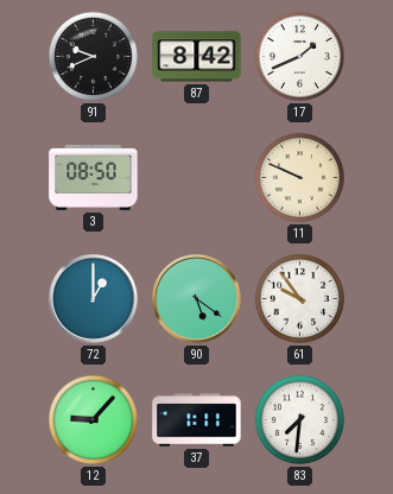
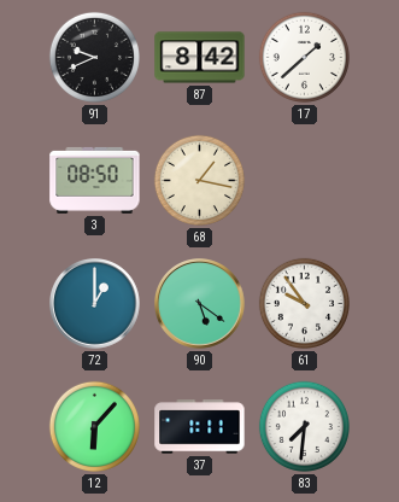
17: 1:41 -> 1:38
68: none -> 1:17
11: 9:49 -> none
12: 9:07 -> 6:07
